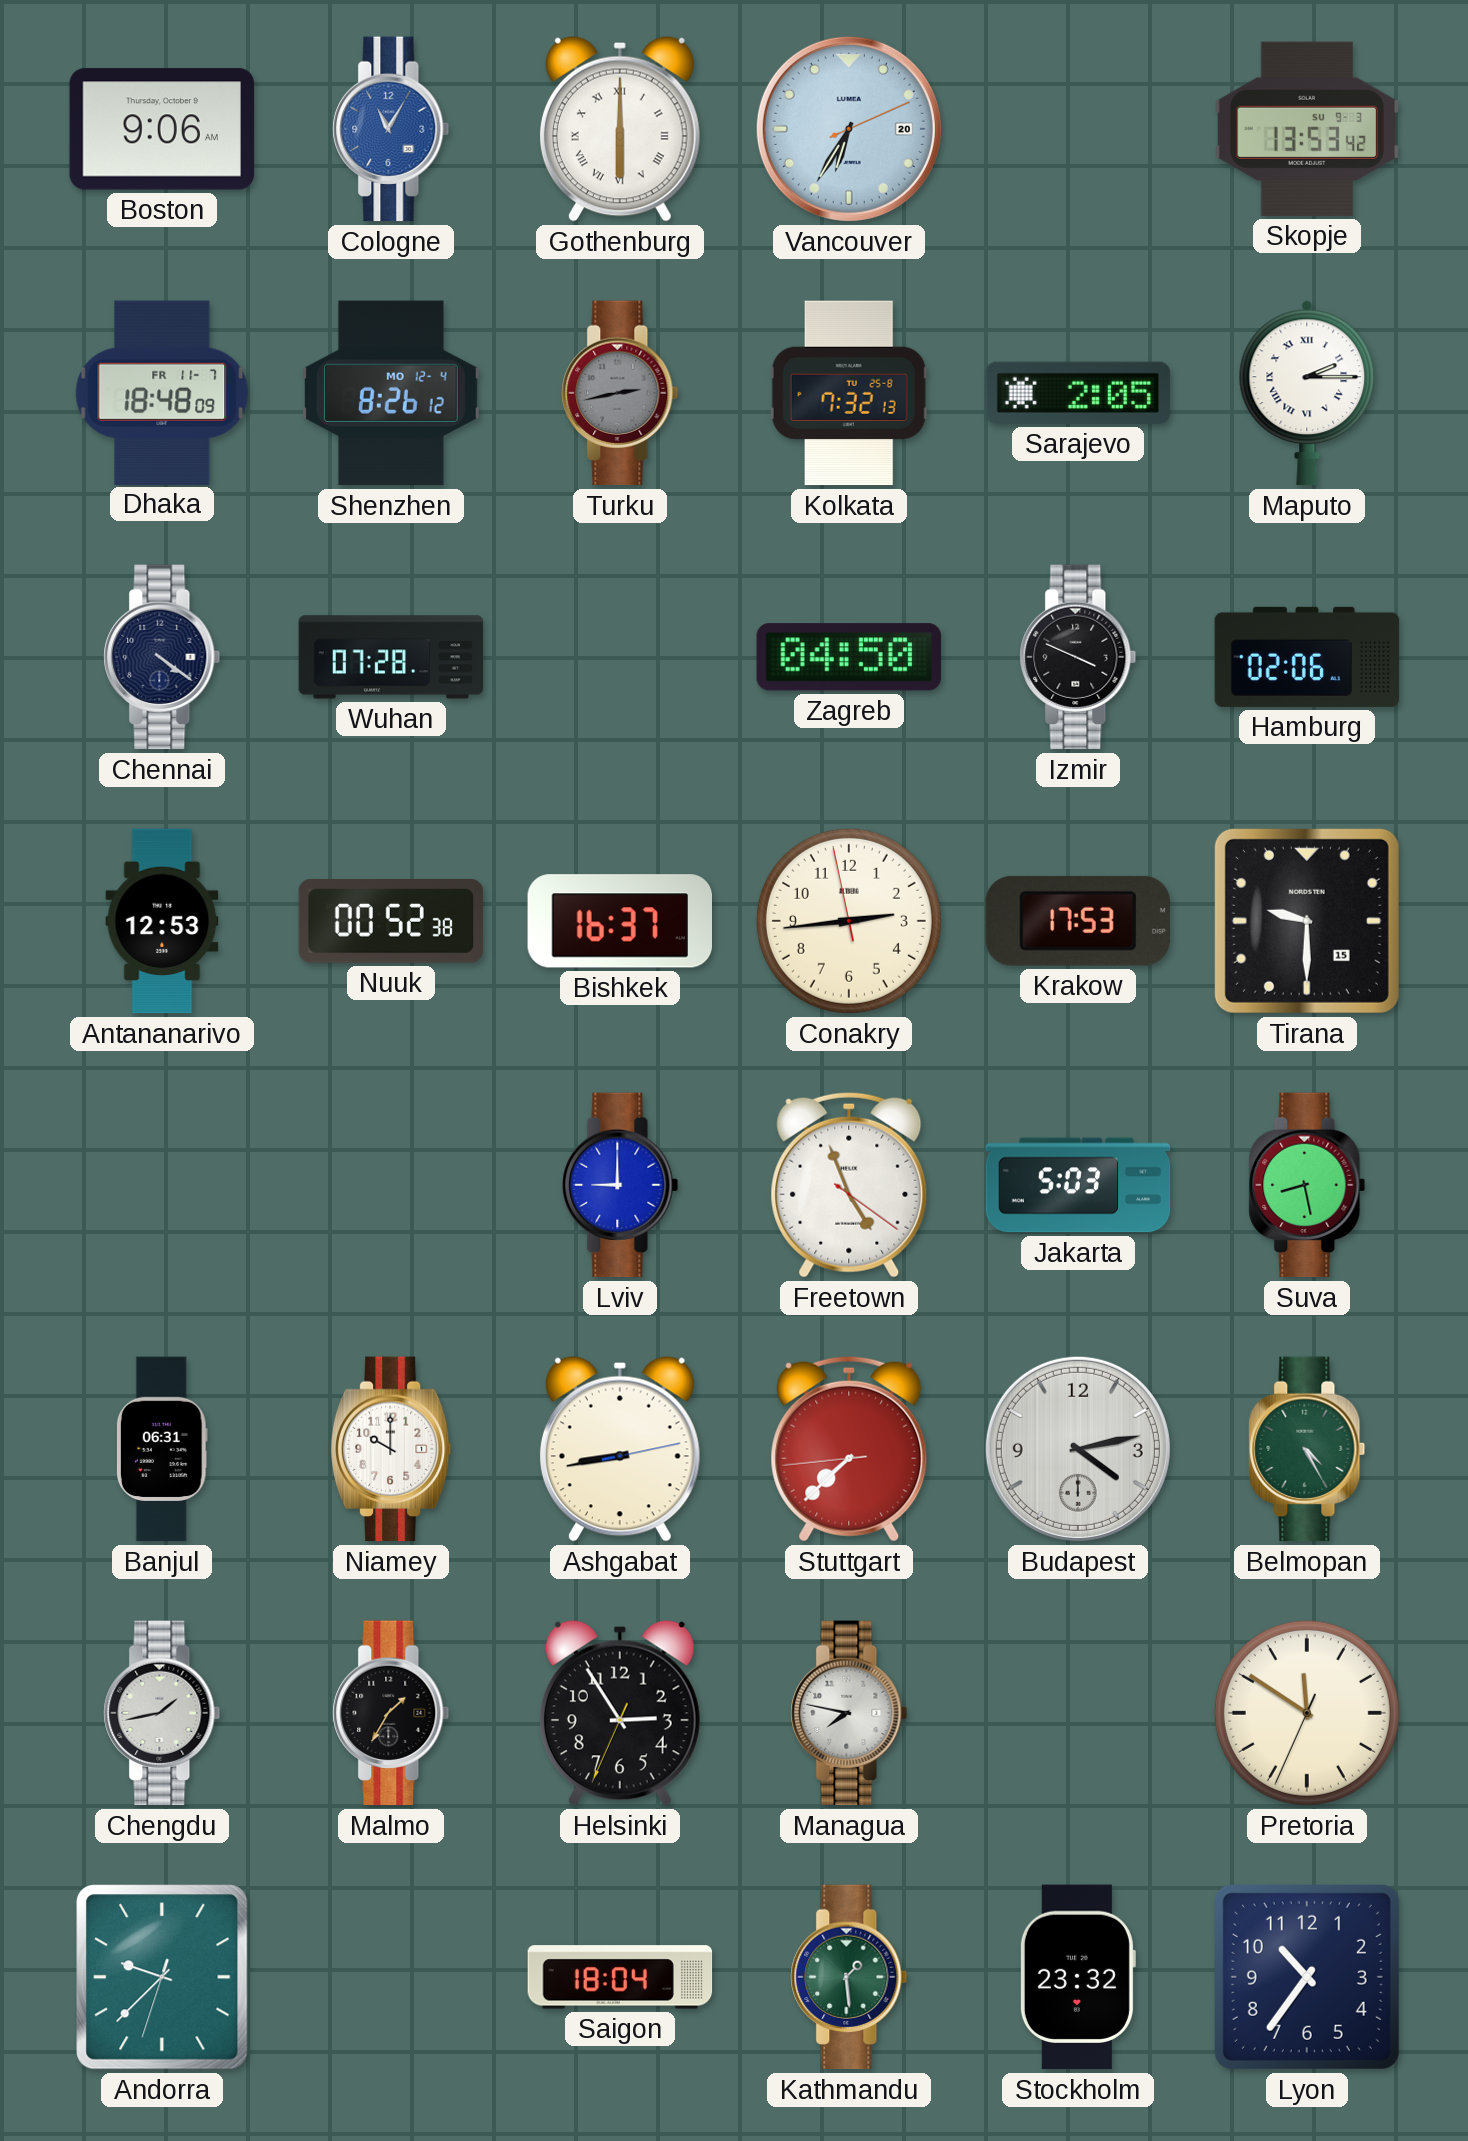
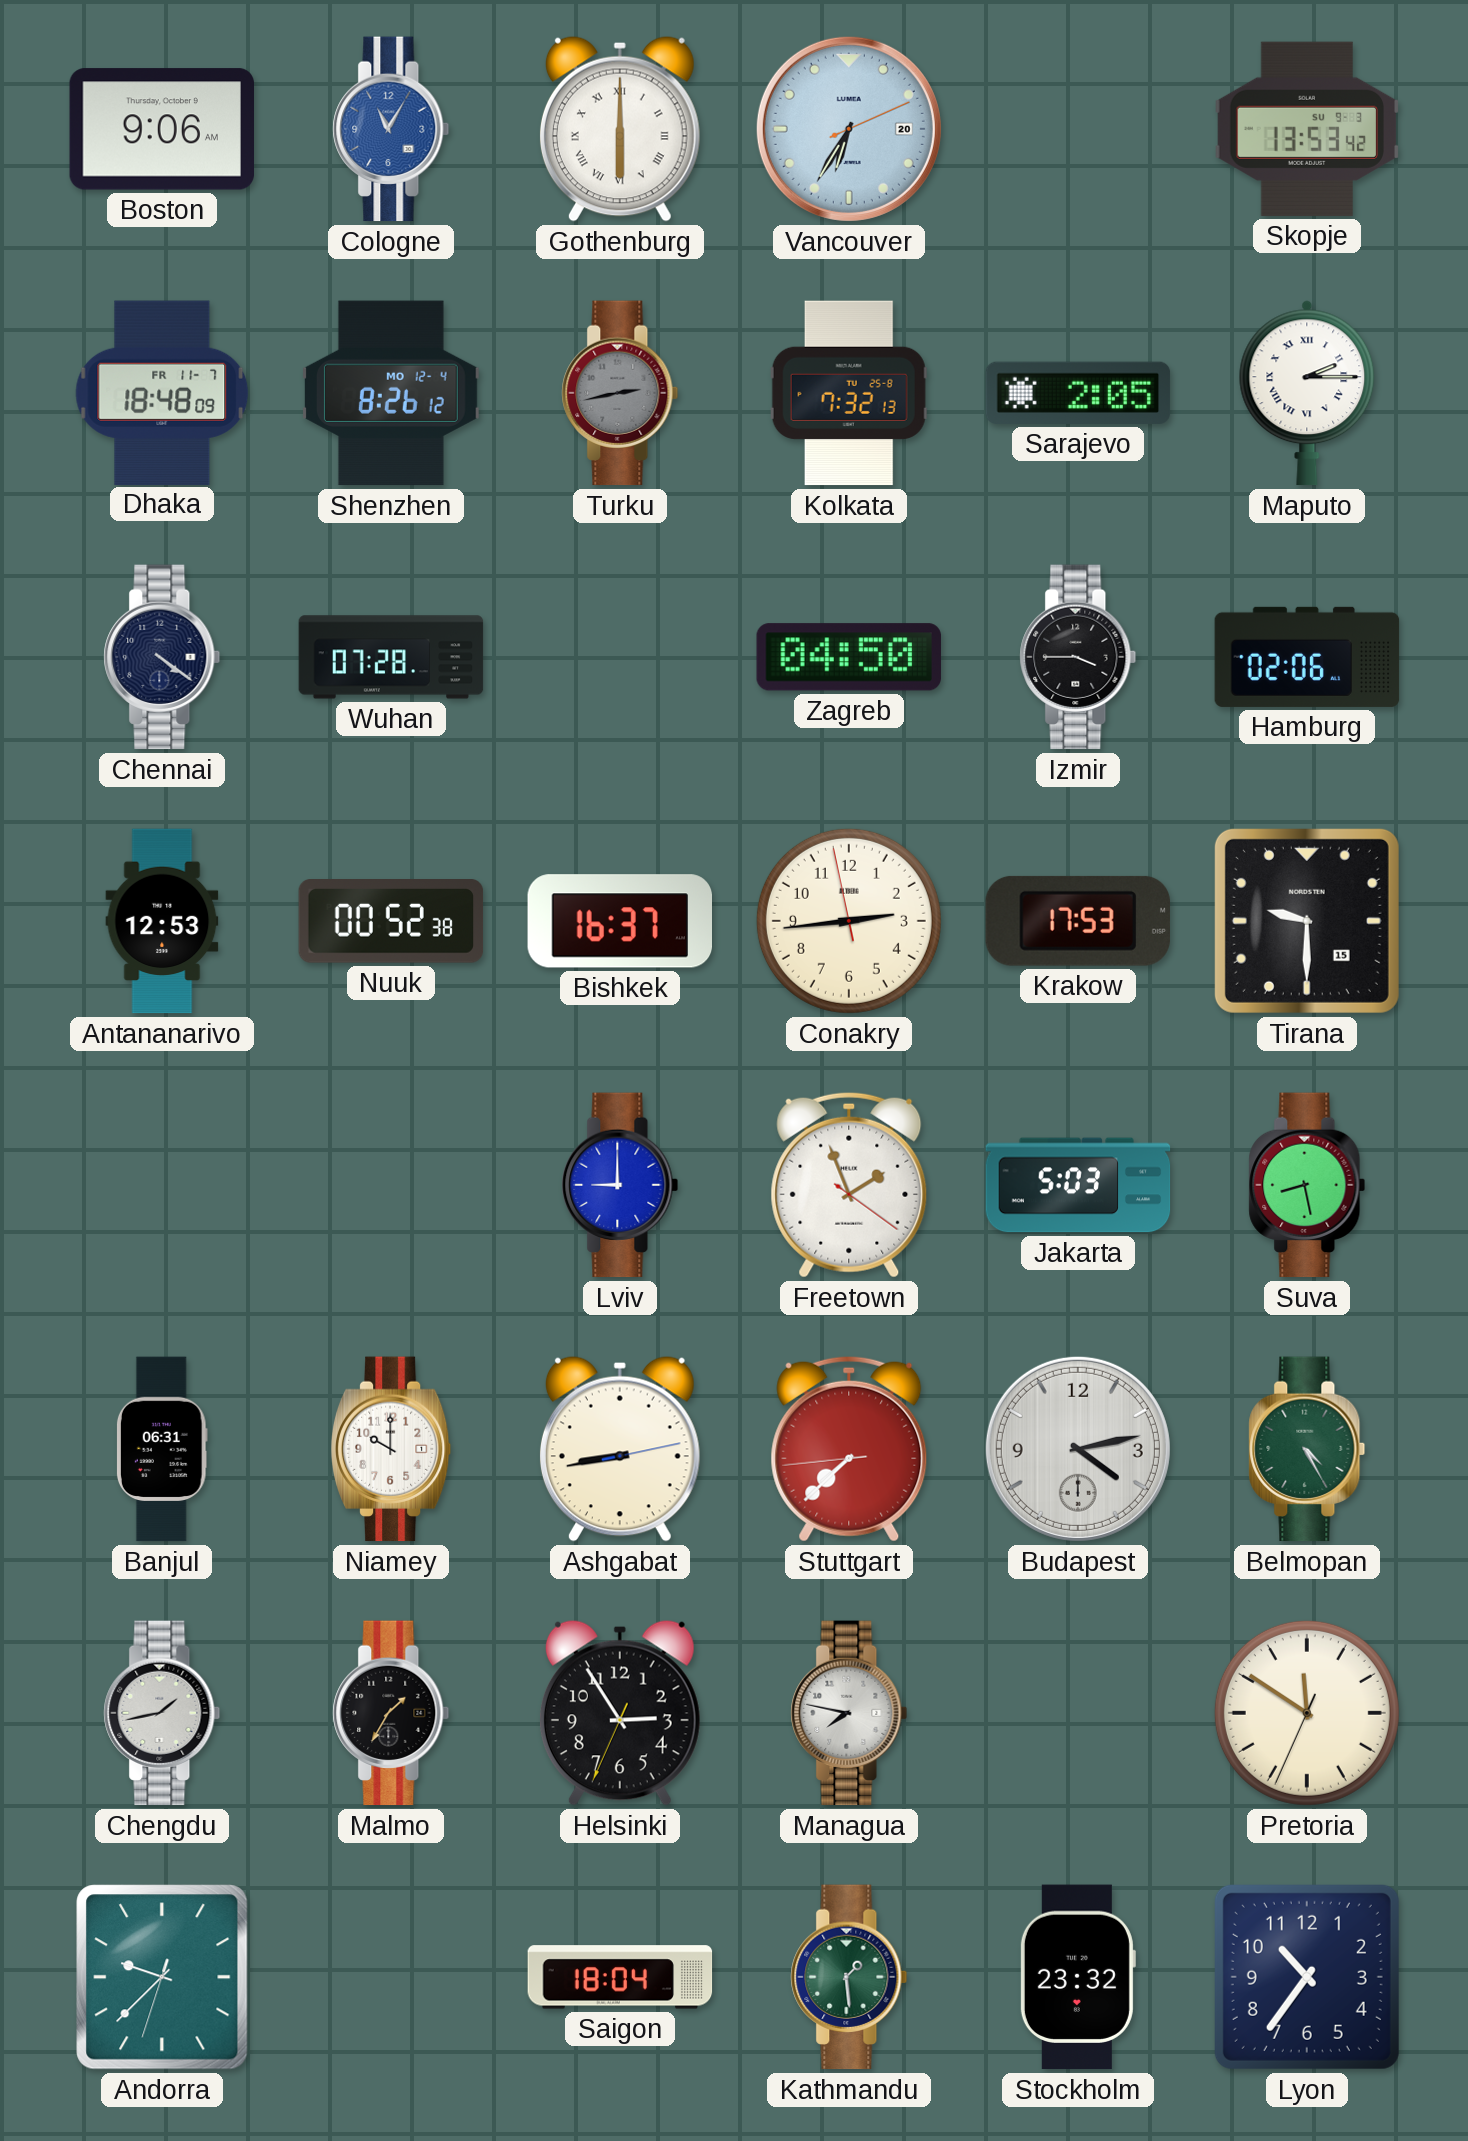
Izmir: 3:49 -> 3:45
Freetown: 4:56 -> 1:56
